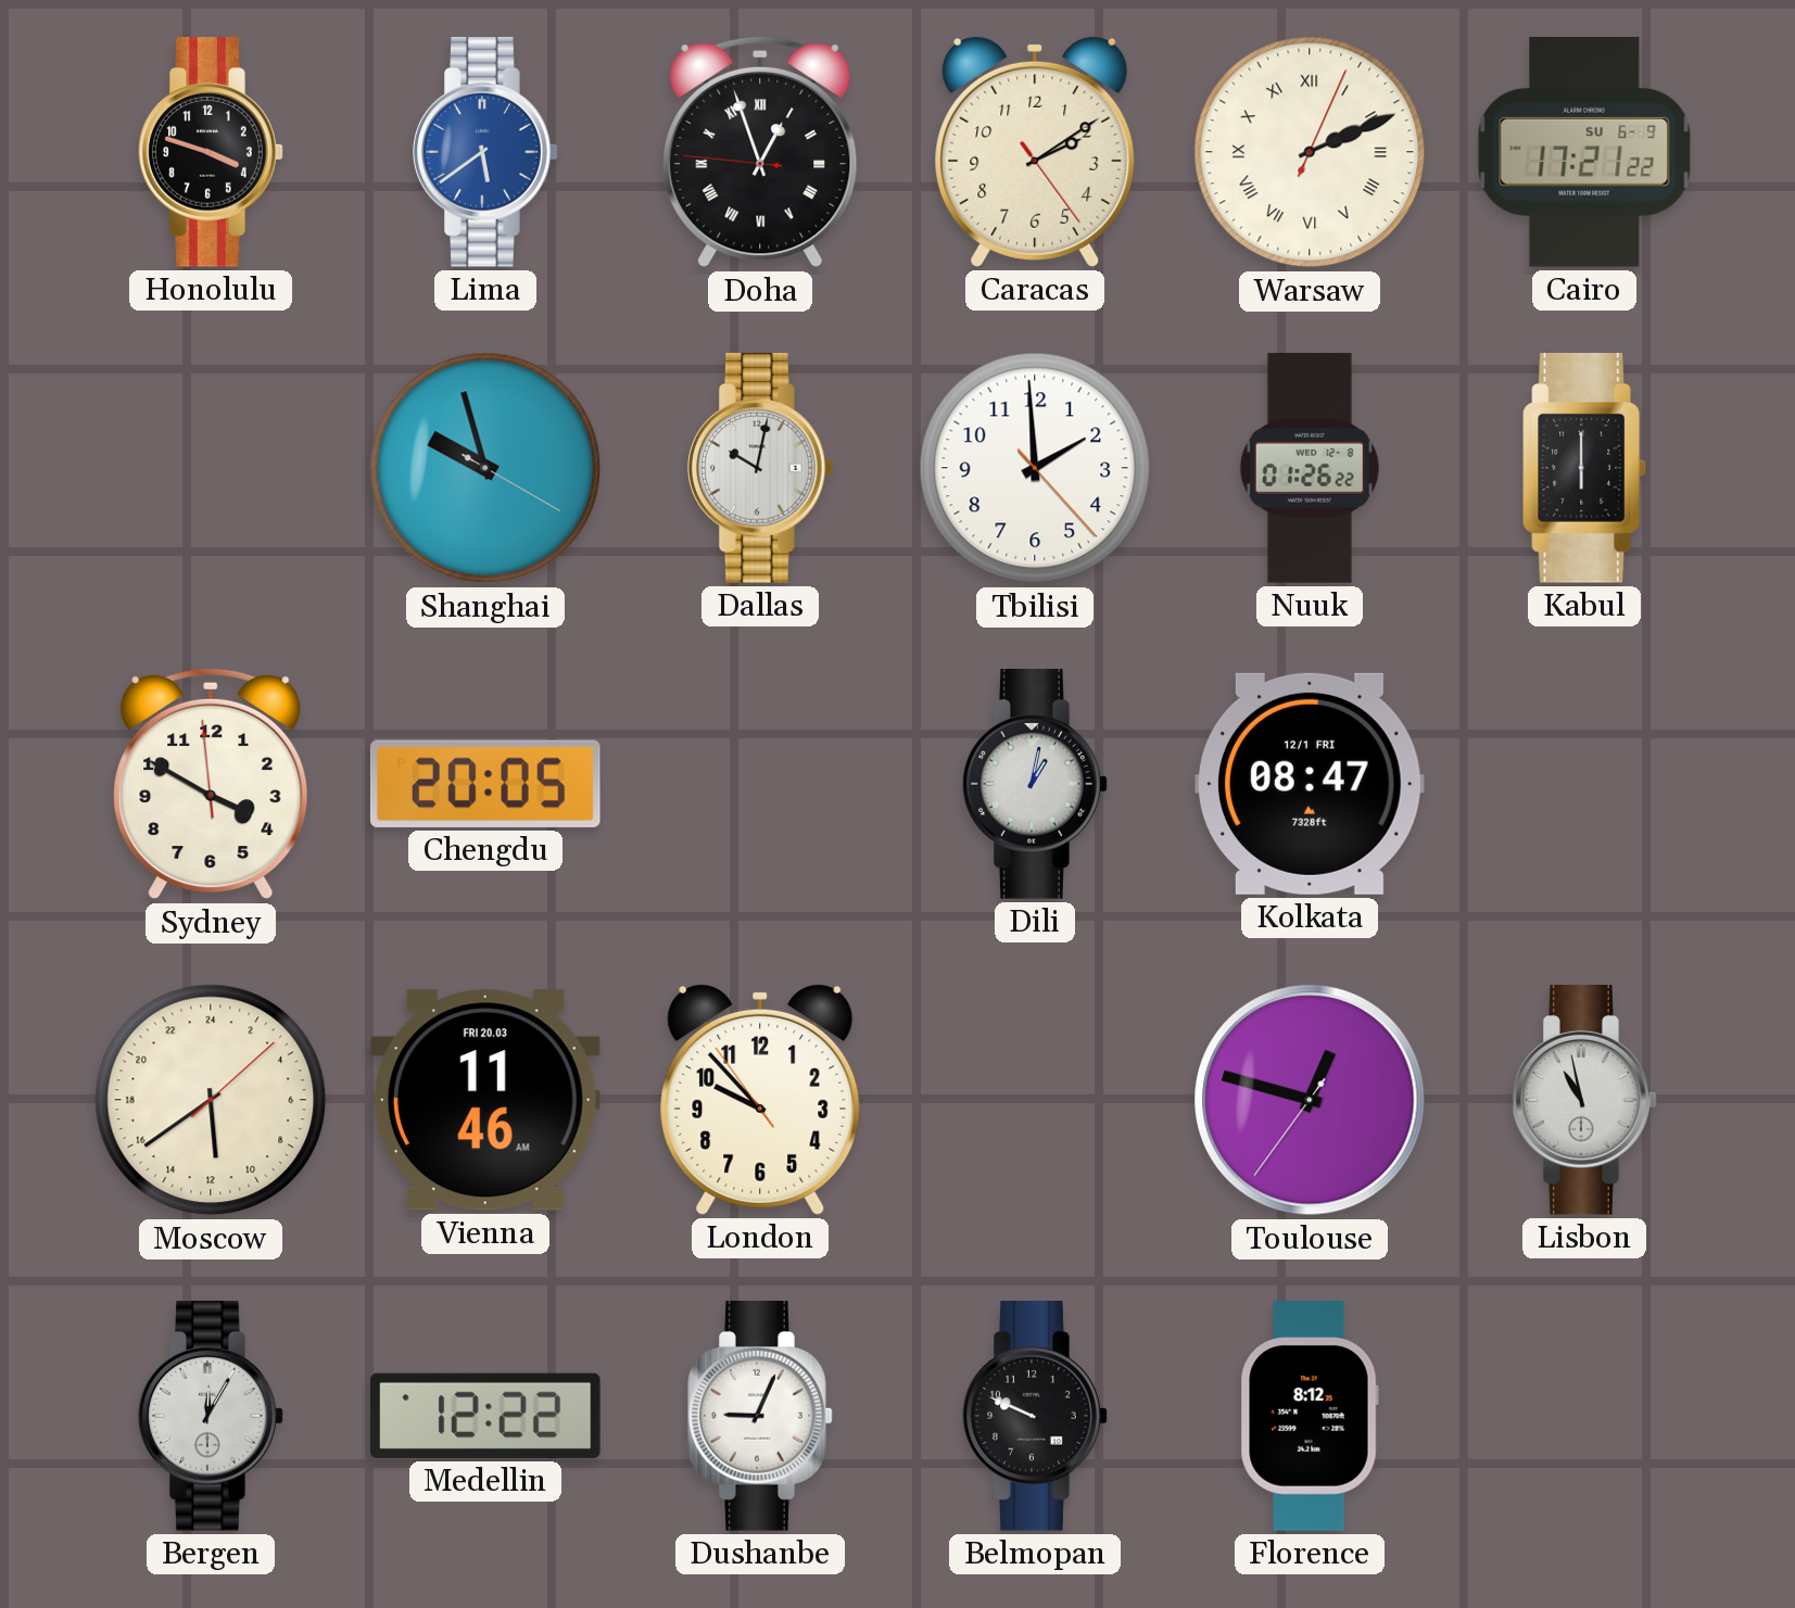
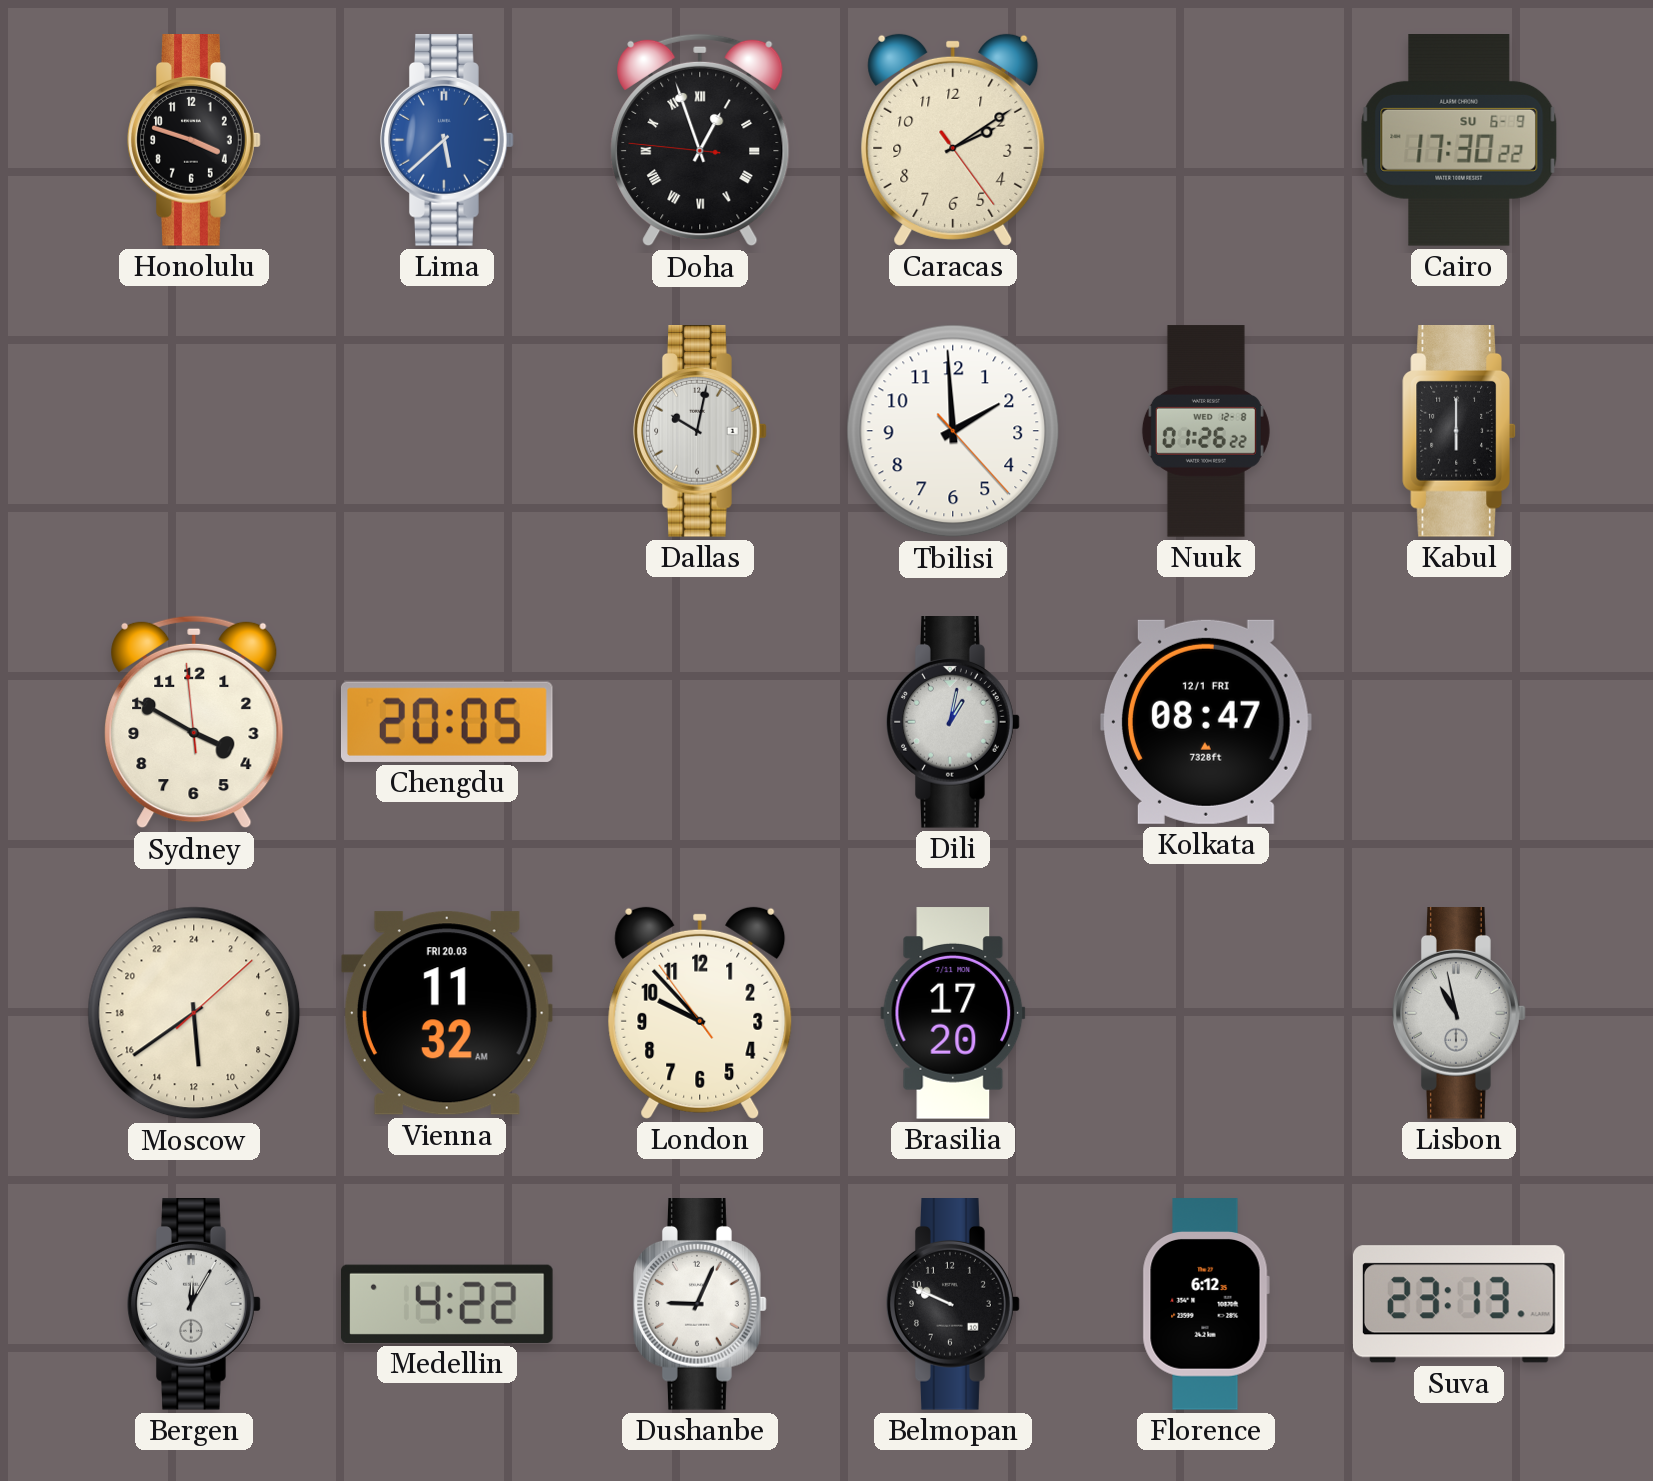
Lima: 5:39 -> 5:38
Warsaw: 2:11 -> none
Cairo: 17:21 -> 17:30
Shanghai: 9:57 -> none
Vienna: 11:46 -> 11:32
Brasilia: none -> 17:20
Toulouse: 12:47 -> none
Medellin: 12:22 -> 4:22
Florence: 8:12 -> 6:12
Suva: none -> 23:13
